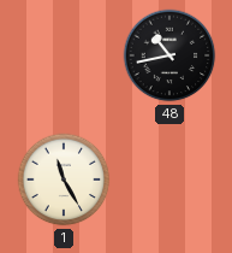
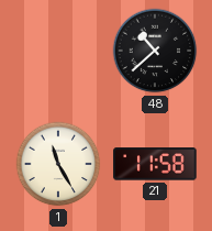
48: 10:43 -> 10:38
21: none -> 11:58
